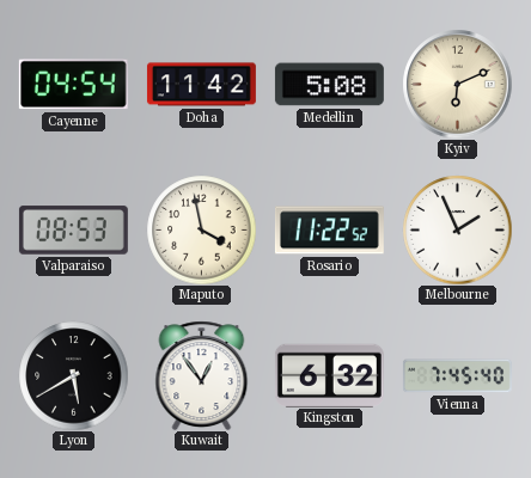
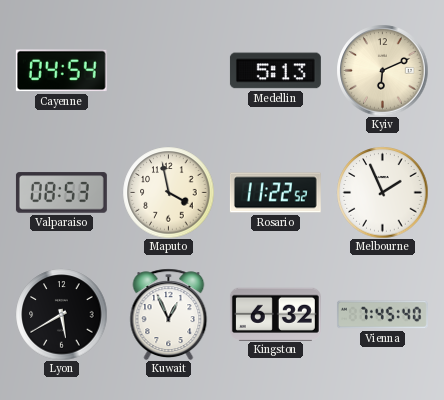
Doha: 11:42 -> none
Medellin: 5:08 -> 5:13
Kuwait: 12:54 -> 12:56
